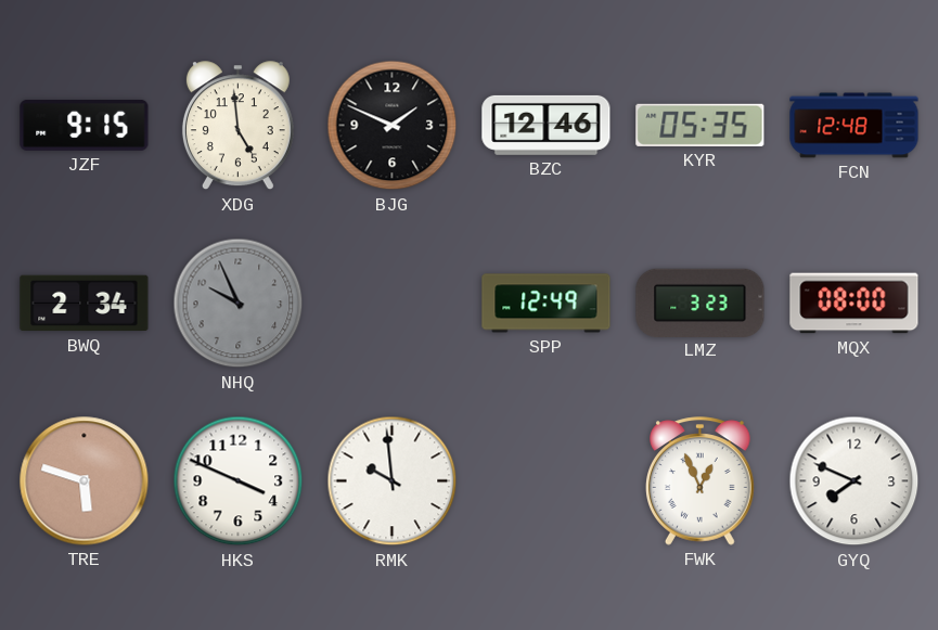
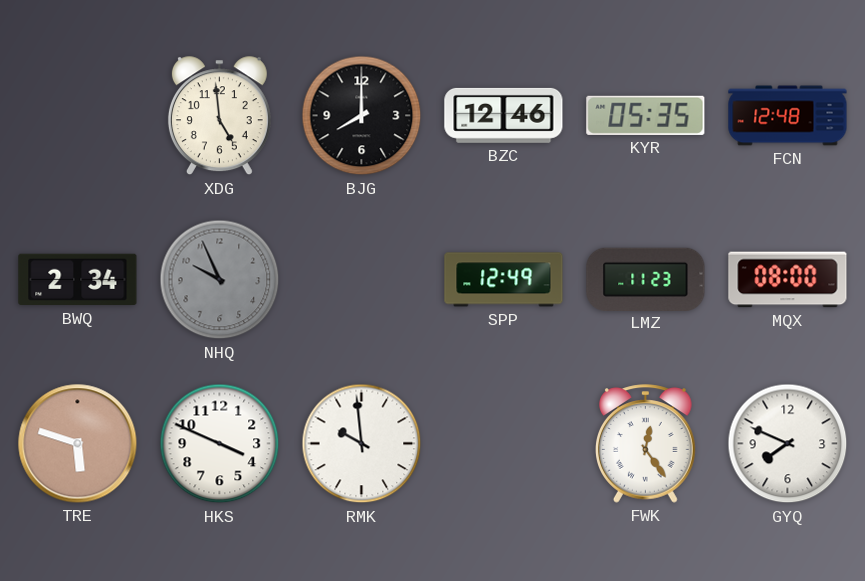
JZF: 9:15 -> none
BJG: 1:49 -> 8:00
LMZ: 3:23 -> 11:23
FWK: 12:56 -> 12:24
